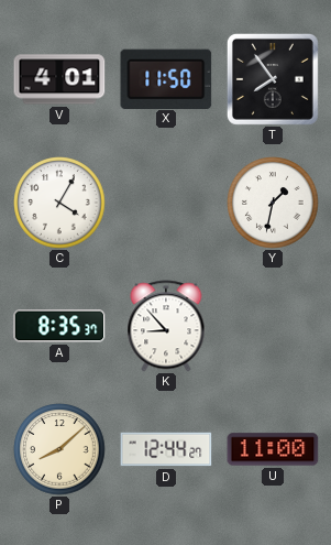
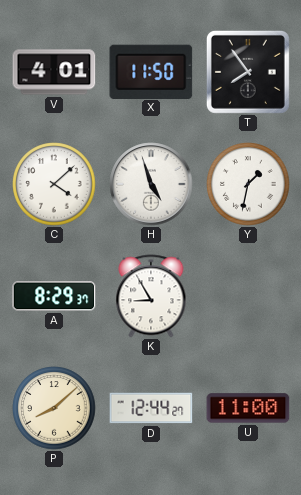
C: 4:05 -> 4:08
H: none -> 4:57
A: 8:35 -> 8:29
K: 8:53 -> 8:55
